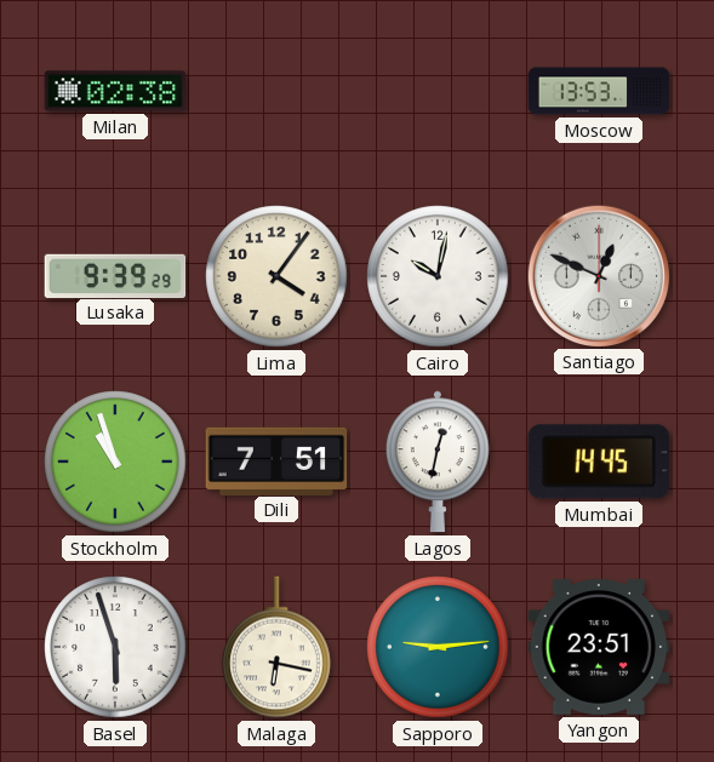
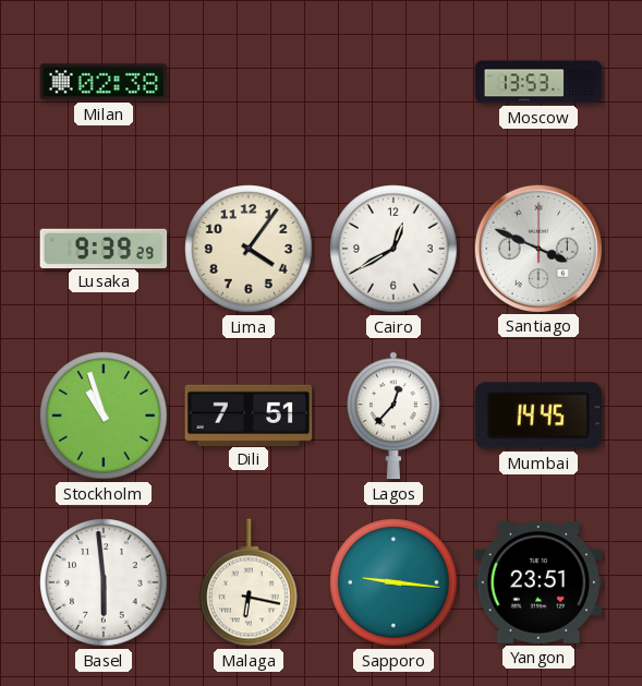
Cairo: 10:02 -> 12:40
Santiago: 12:49 -> 3:49
Lagos: 12:32 -> 12:37
Basel: 5:57 -> 5:59
Sapporo: 9:14 -> 9:16
